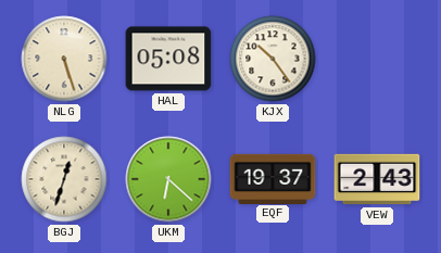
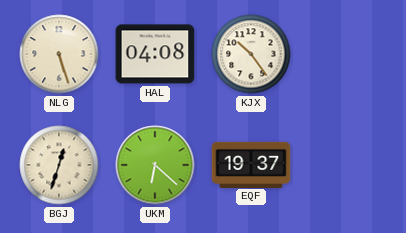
HAL: 05:08 -> 04:08
VEW: 2:43 -> none
